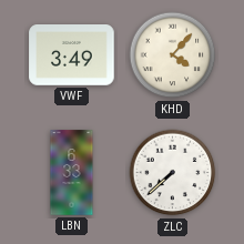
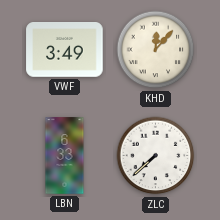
KHD: 4:07 -> 12:07
